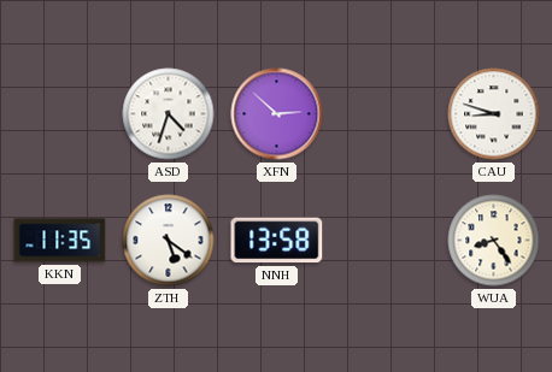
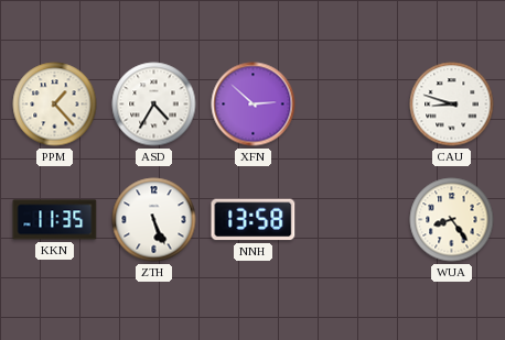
PPM: none -> 1:23
ASD: 4:33 -> 4:35
ZTH: 5:21 -> 5:26
